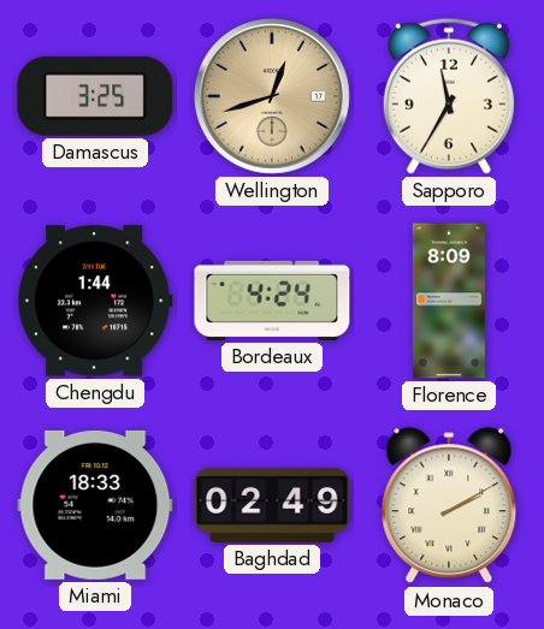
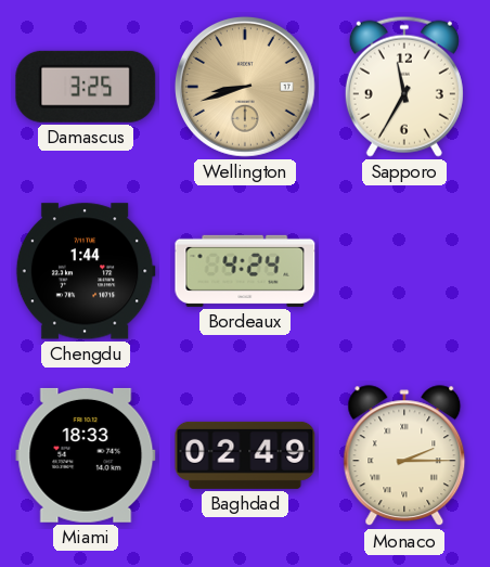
Wellington: 12:42 -> 8:42
Florence: 8:09 -> none
Monaco: 2:10 -> 2:15
